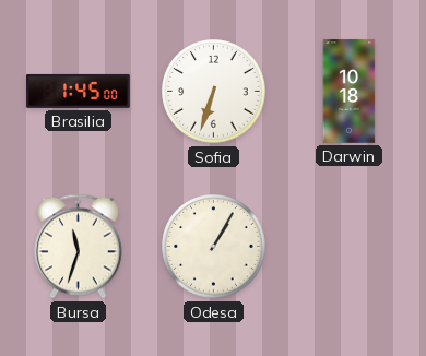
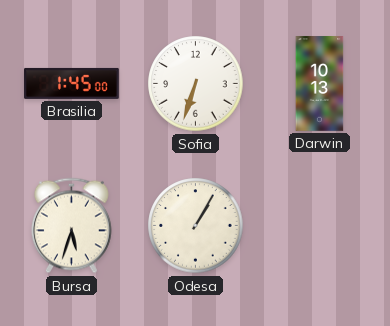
Darwin: 10:18 -> 10:13
Bursa: 11:33 -> 5:33
